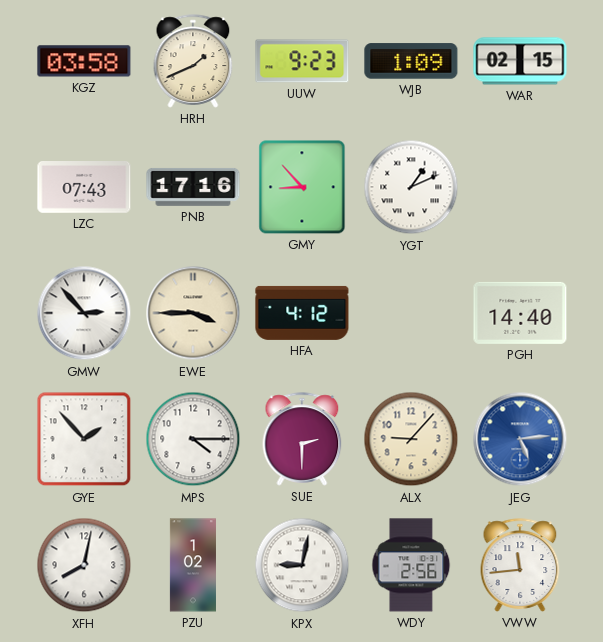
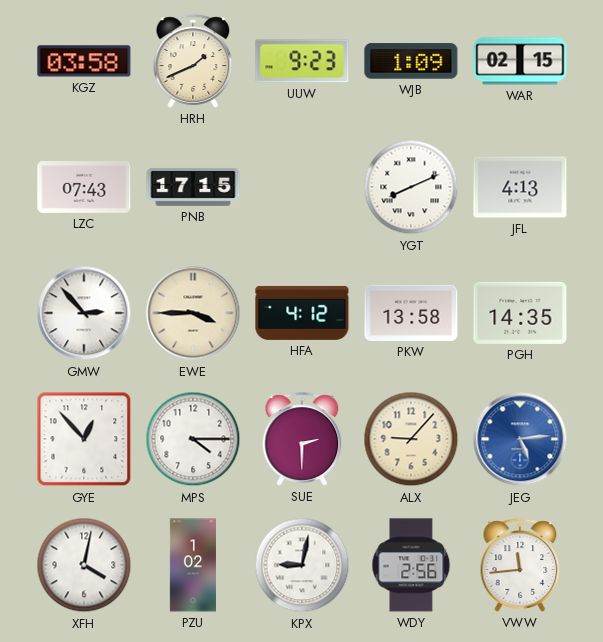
PNB: 17:16 -> 17:15
GMY: 8:53 -> none
YGT: 1:11 -> 8:11
JFL: none -> 4:13
PKW: none -> 13:58
PGH: 14:40 -> 14:35
GYE: 1:53 -> 12:53
XFH: 8:02 -> 4:02
